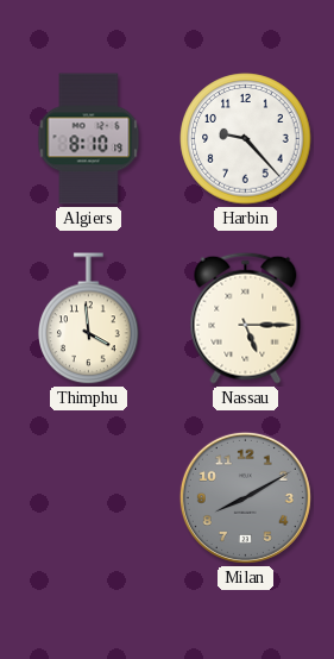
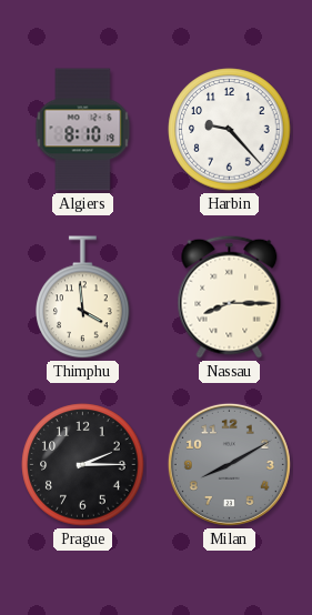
Nassau: 5:15 -> 8:15
Prague: none -> 2:15
